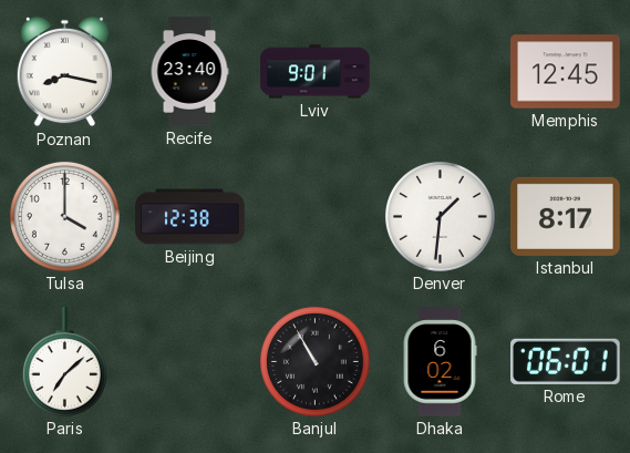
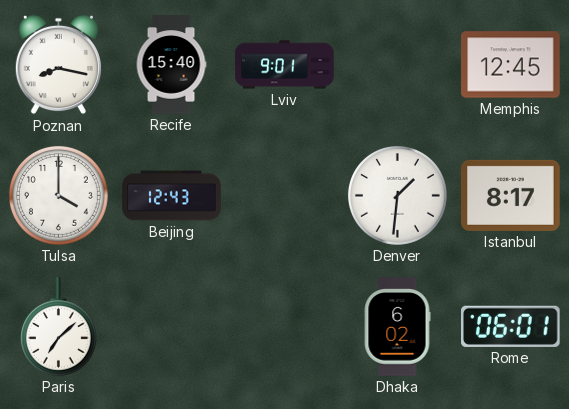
Recife: 23:40 -> 15:40
Beijing: 12:38 -> 12:43
Banjul: 10:55 -> none
